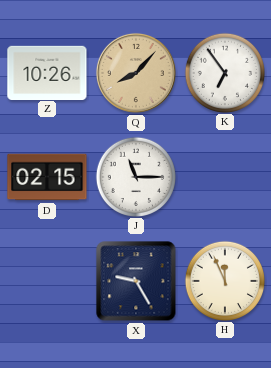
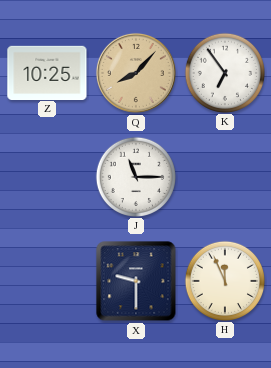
Z: 10:26 -> 10:25
D: 02:15 -> none
X: 9:25 -> 9:30
